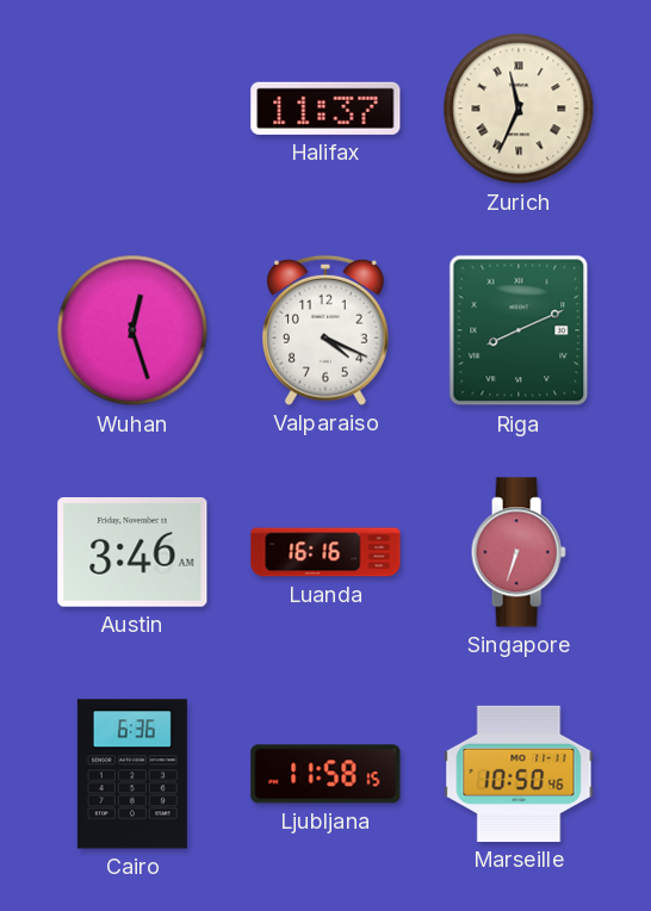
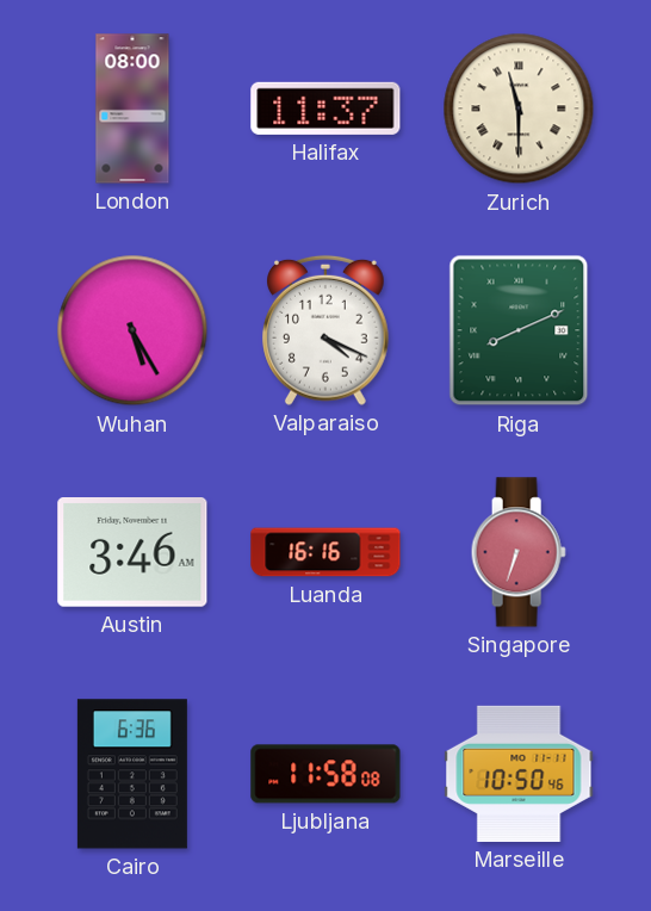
London: none -> 08:00
Zurich: 11:34 -> 11:30
Wuhan: 12:27 -> 5:25
Ljubljana: 11:58:15 -> 11:58:08
